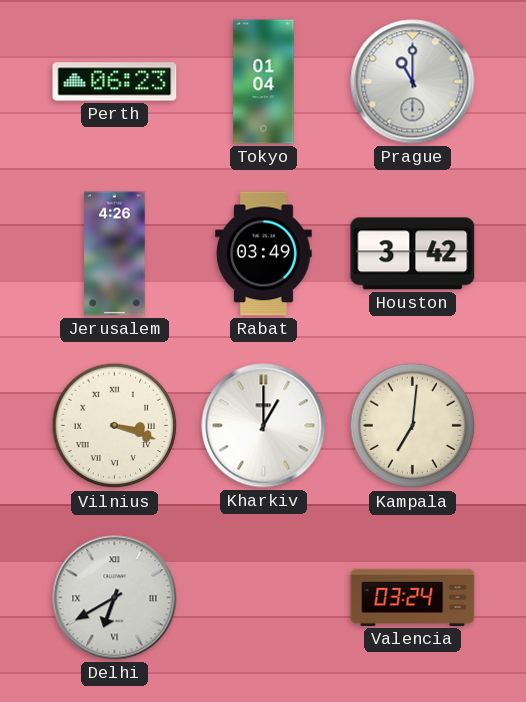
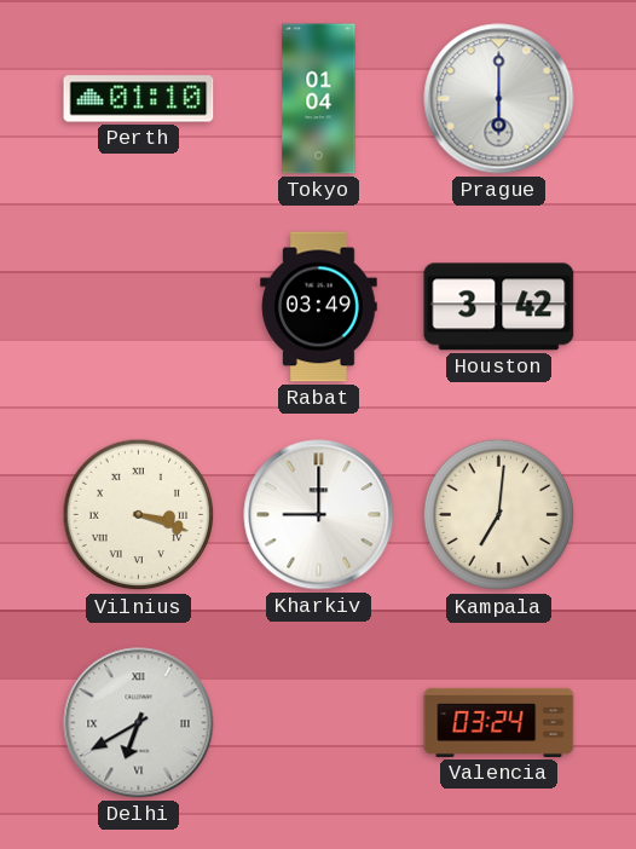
Perth: 06:23 -> 01:10
Prague: 11:00 -> 6:00
Jerusalem: 4:26 -> none
Kharkiv: 1:00 -> 9:00
